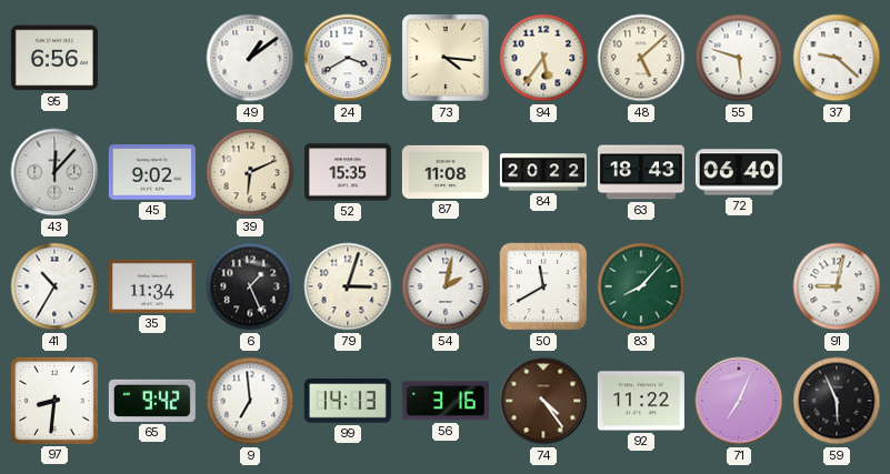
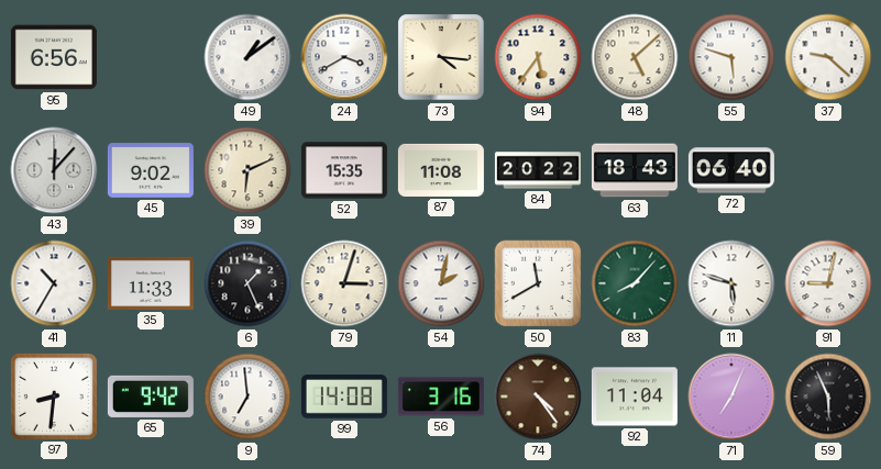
35: 11:34 -> 11:33
11: none -> 5:48
99: 14:13 -> 14:08
92: 11:22 -> 11:04
